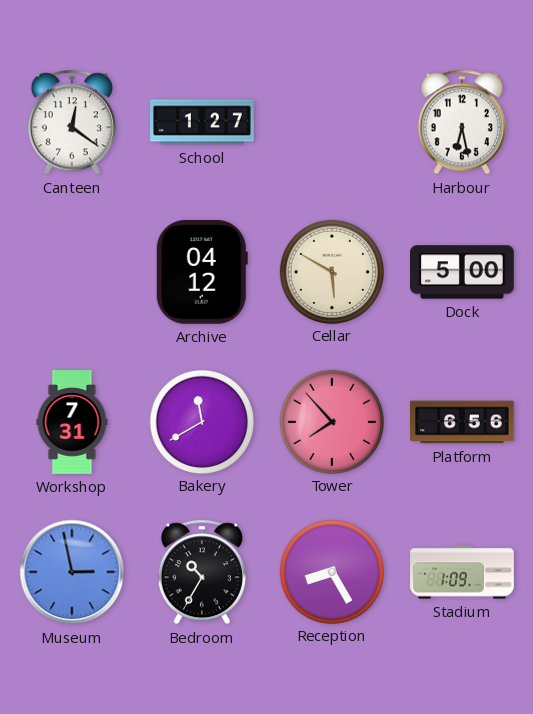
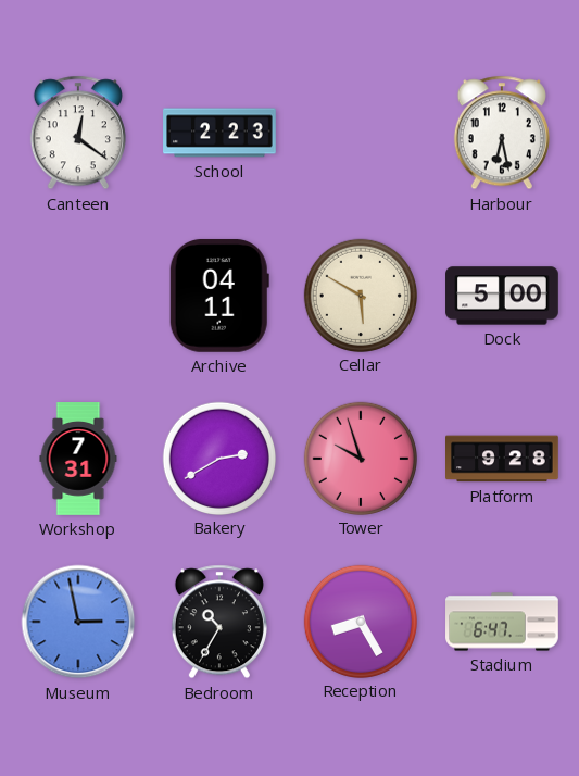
School: 1:27 -> 2:23
Archive: 04:12 -> 04:11
Bakery: 11:40 -> 2:40
Tower: 7:53 -> 9:57
Platform: 6:56 -> 9:28
Stadium: 1:09 -> 6:47
